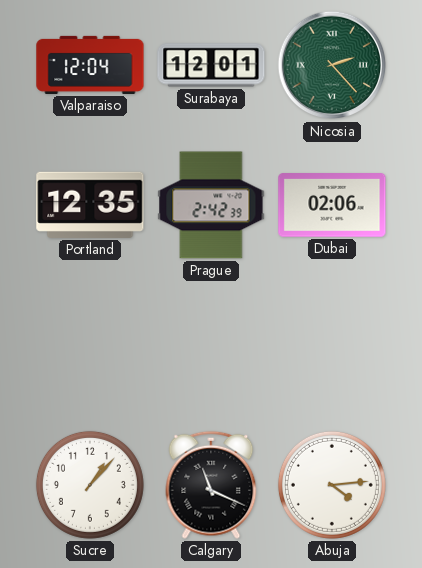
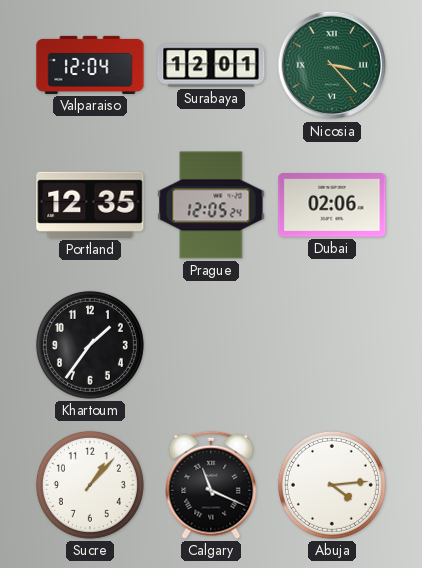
Nicosia: 2:23 -> 3:23
Prague: 2:42 -> 12:05
Khartoum: none -> 1:36
